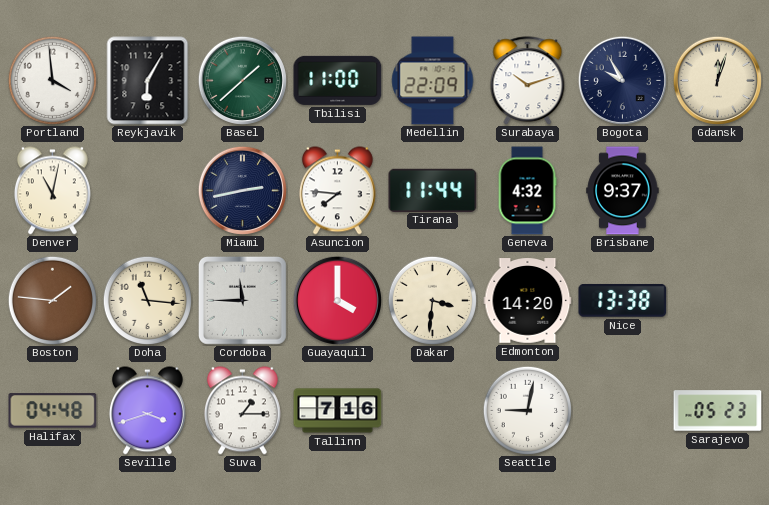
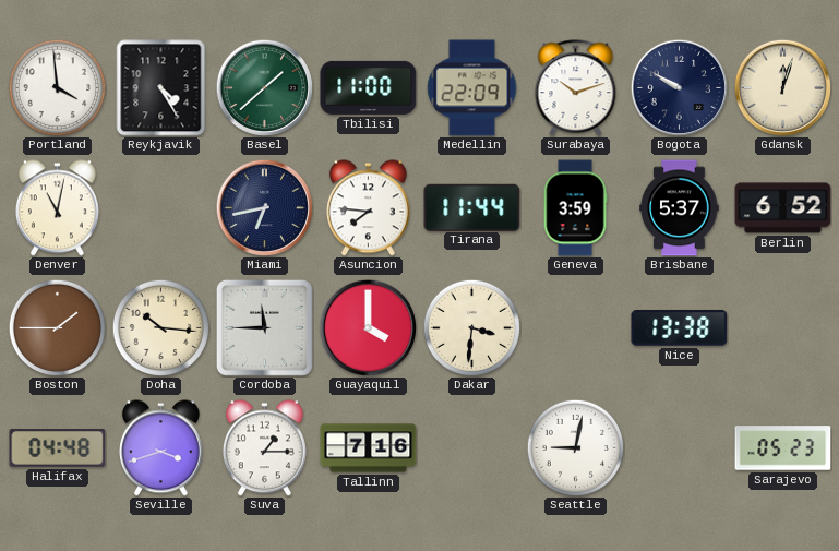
Reykjavik: 6:05 -> 4:25
Bogota: 9:55 -> 9:50
Miami: 2:43 -> 6:43
Geneva: 4:32 -> 3:59
Brisbane: 9:37 -> 5:37
Berlin: none -> 6:52
Boston: 1:46 -> 1:45
Doha: 11:16 -> 10:16
Edmonton: 14:20 -> none
